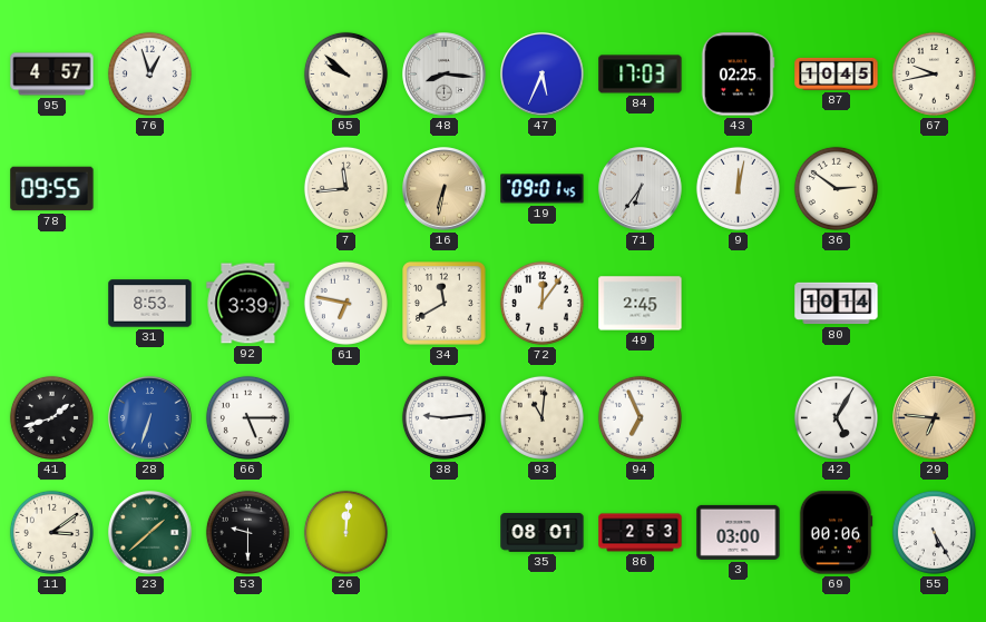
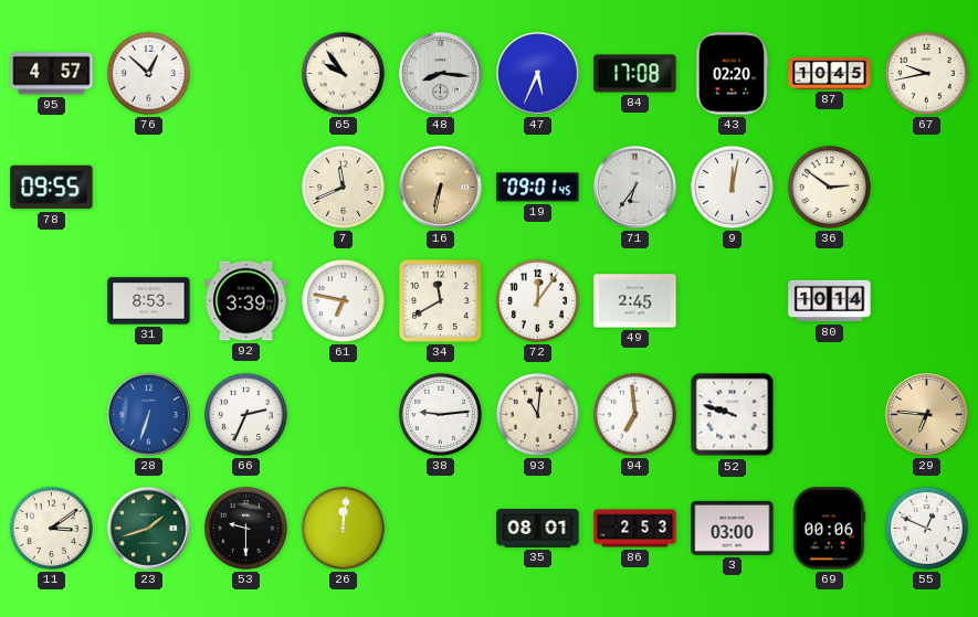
76: 12:57 -> 12:52
65: 9:52 -> 9:54
84: 17:03 -> 17:08
43: 02:25 -> 02:20
7: 11:44 -> 11:41
41: 1:42 -> none
66: 5:15 -> 2:34
94: 6:56 -> 6:59
52: none -> 9:48
42: 5:05 -> none
23: 1:38 -> 1:42
55: 5:25 -> 12:49
